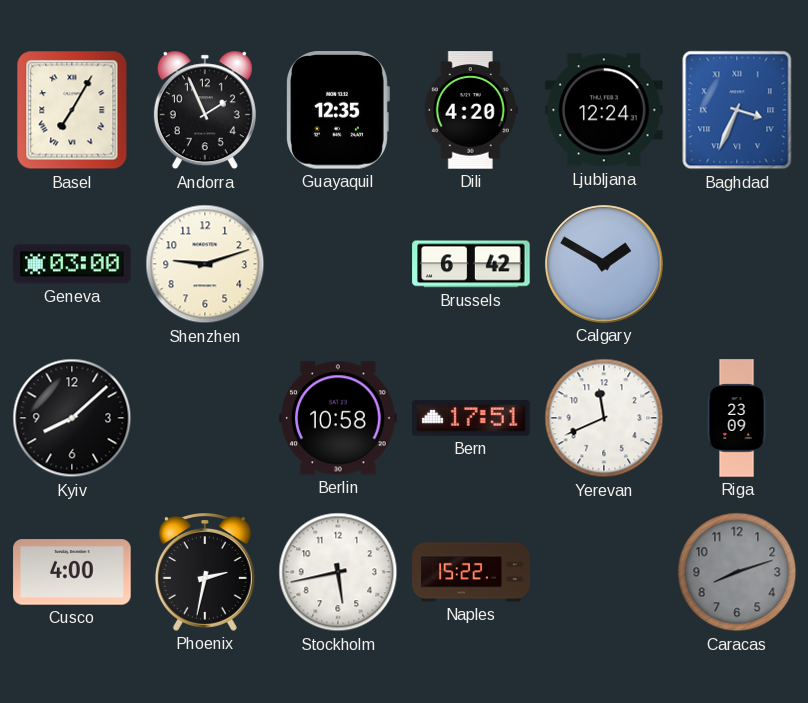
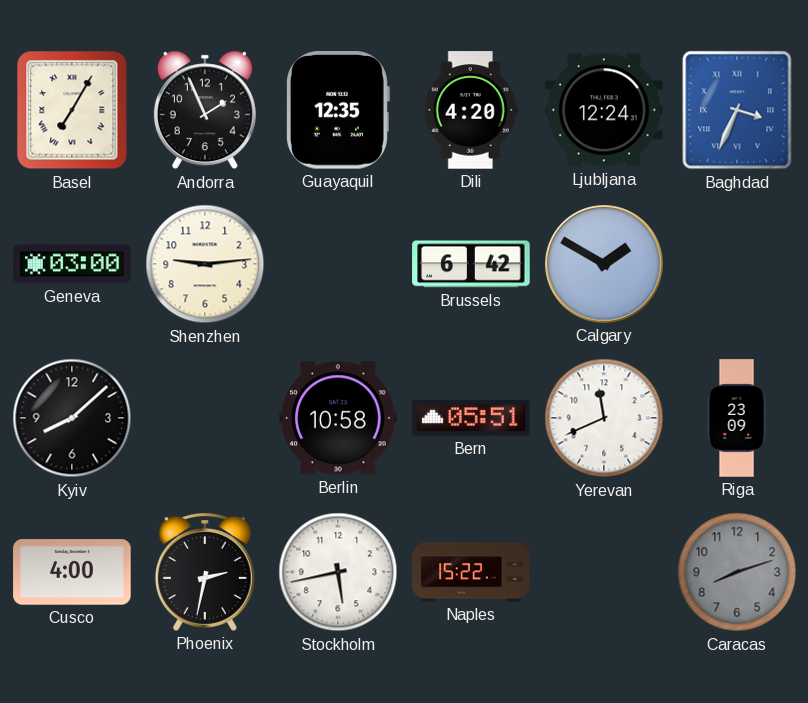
Shenzhen: 9:12 -> 9:14
Bern: 17:51 -> 05:51
